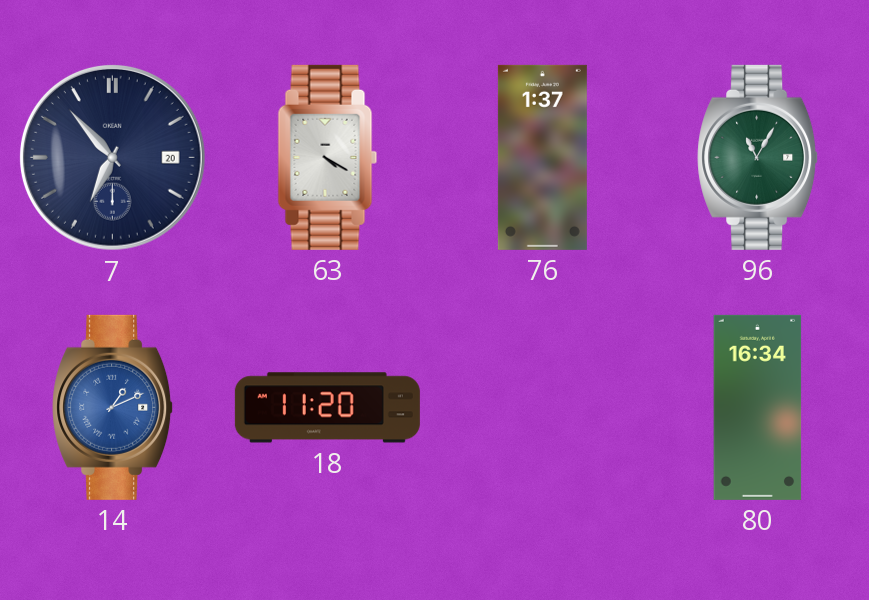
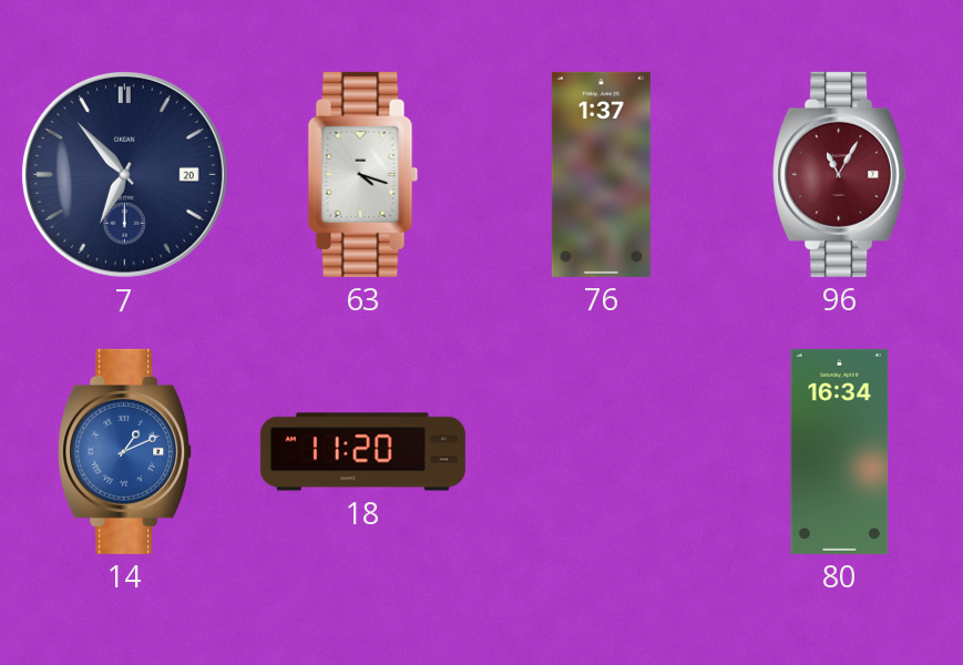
63: 4:20 -> 4:18
96 dial: green -> burgundy
